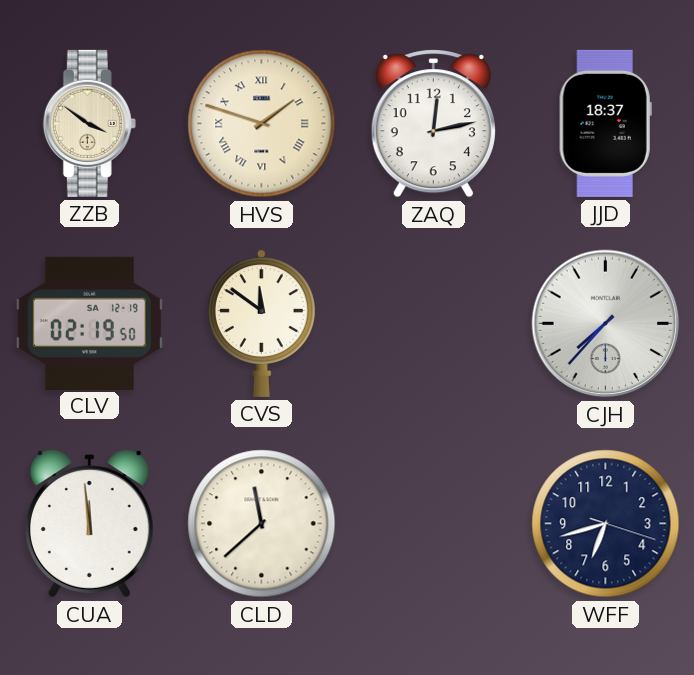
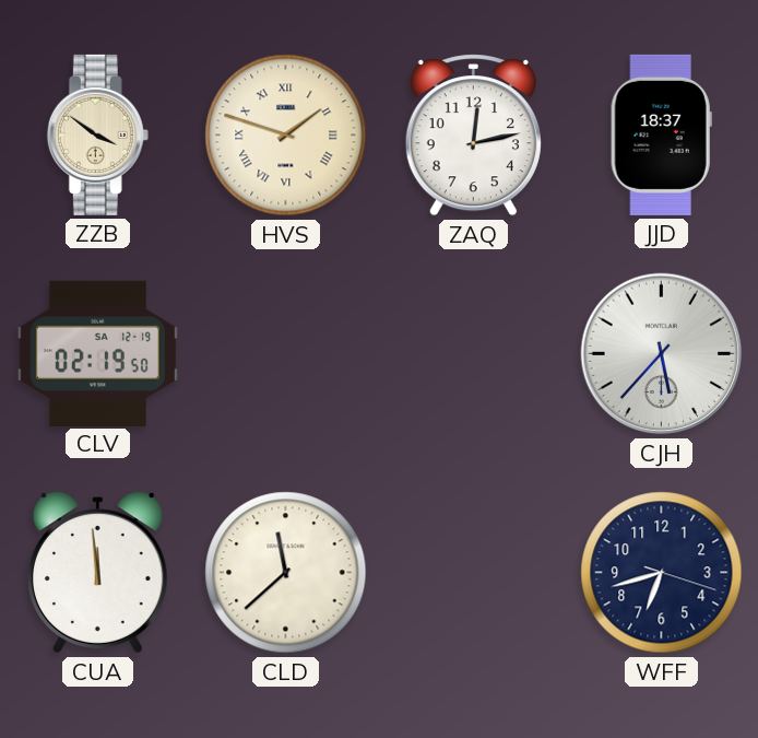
CVS: 11:51 -> none
CJH: 7:37 -> 5:37
